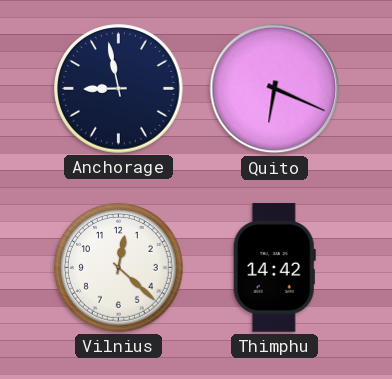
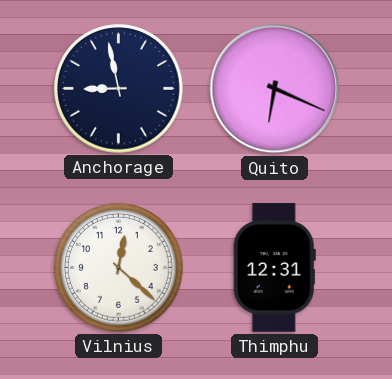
Thimphu: 14:42 -> 12:31
